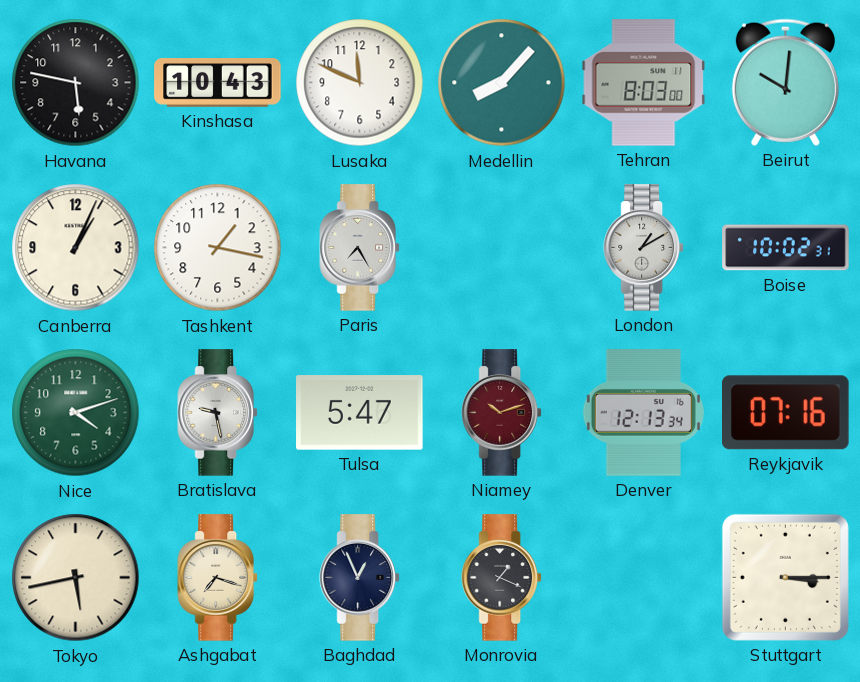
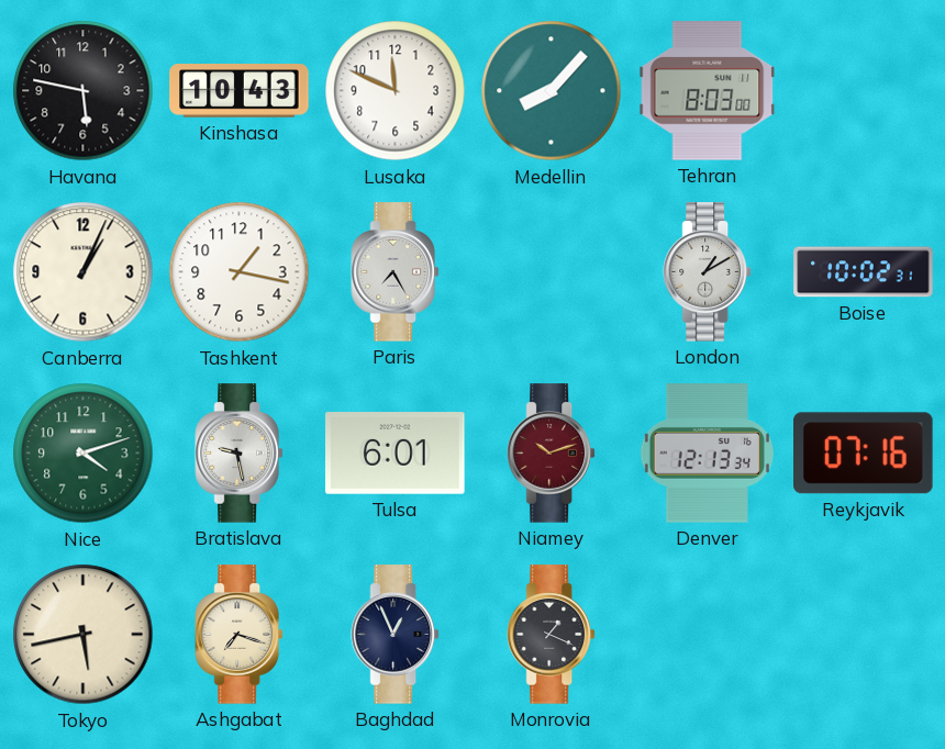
Beirut: 10:01 -> none
Tulsa: 5:47 -> 6:01
Stuttgart: 3:15 -> none
